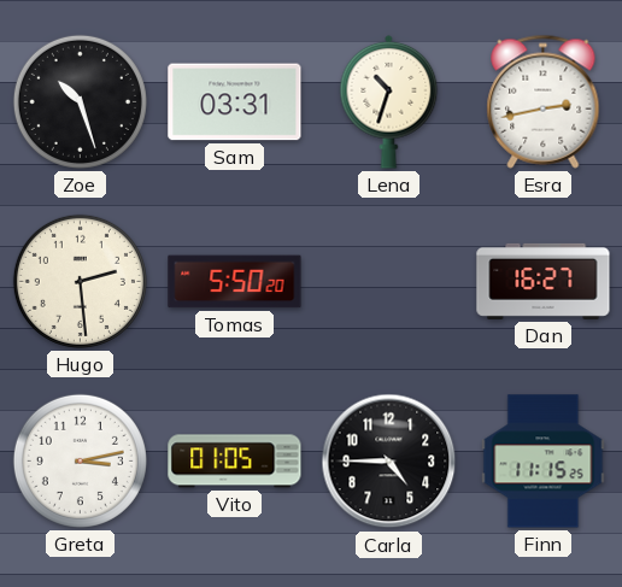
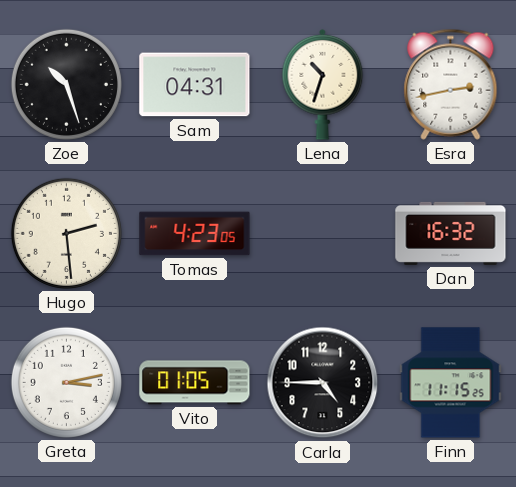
Sam: 03:31 -> 04:31
Tomas: 5:50 -> 4:23
Dan: 16:27 -> 16:32
